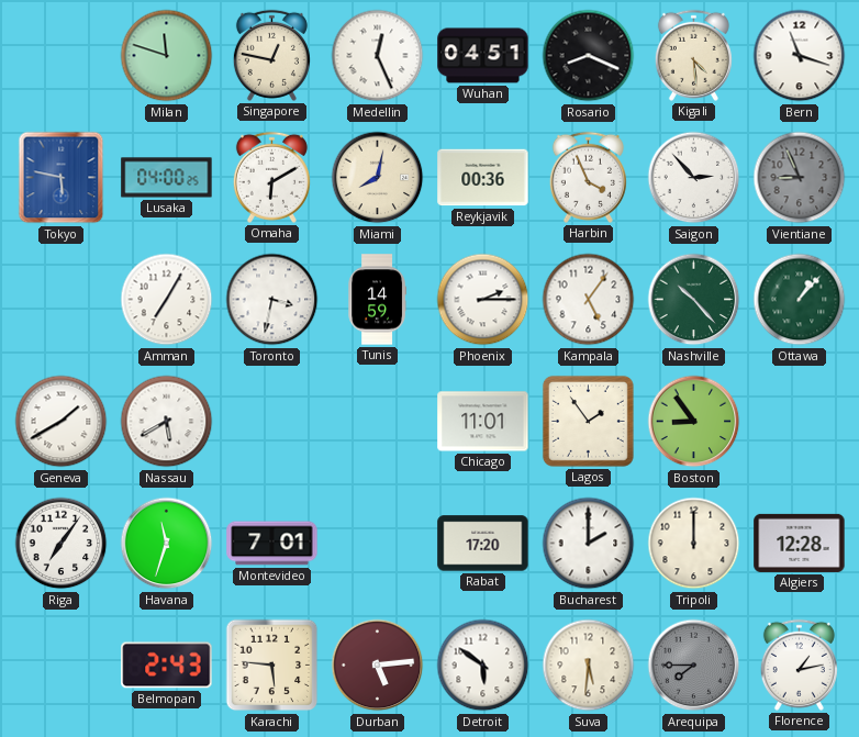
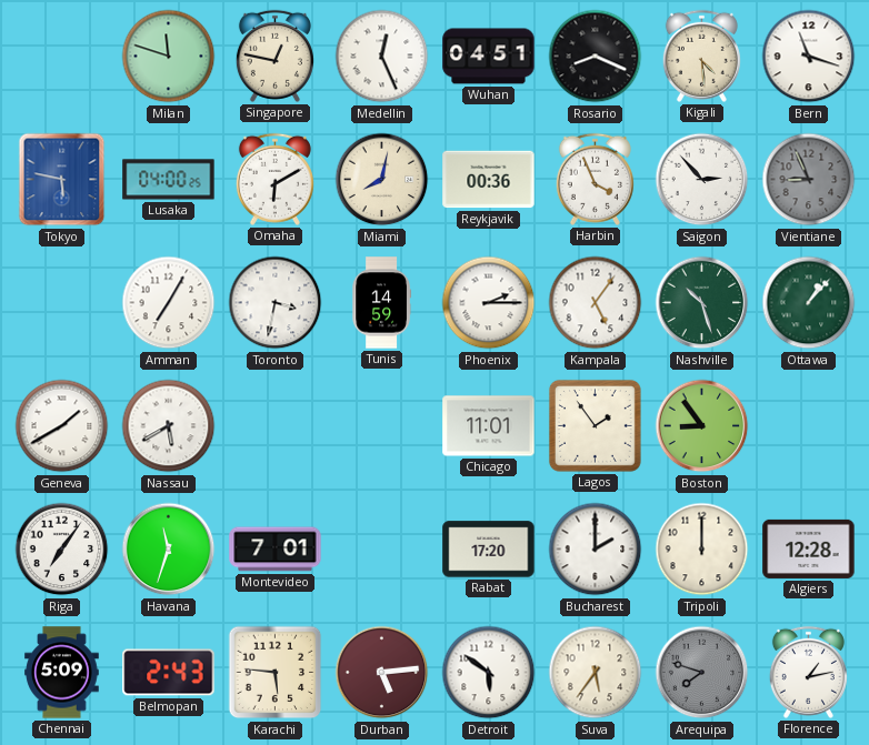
Nashville: 10:23 -> 10:27
Chennai: none -> 5:09
Suva: 5:31 -> 5:36
Arequipa: 7:45 -> 7:48
